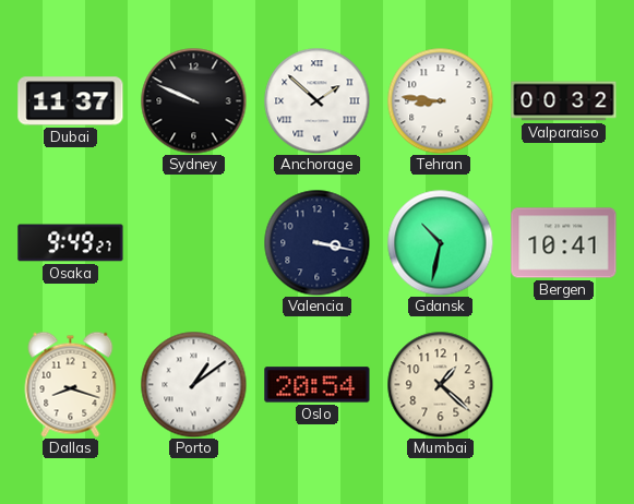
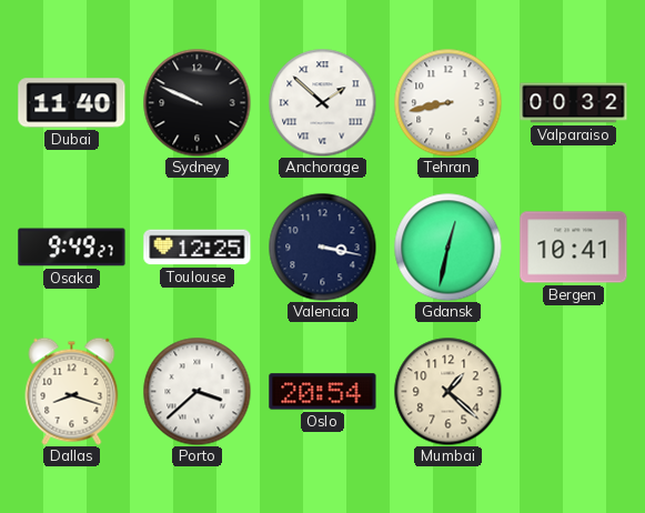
Dubai: 11:37 -> 11:40
Tehran: 8:46 -> 8:43
Toulouse: none -> 12:25
Gdansk: 10:32 -> 12:32
Porto: 1:09 -> 3:38
